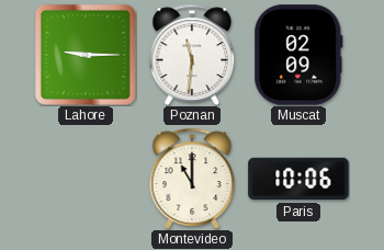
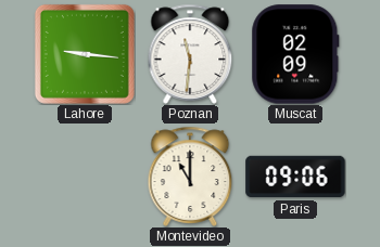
Lahore: 9:15 -> 9:16
Paris: 10:06 -> 09:06
